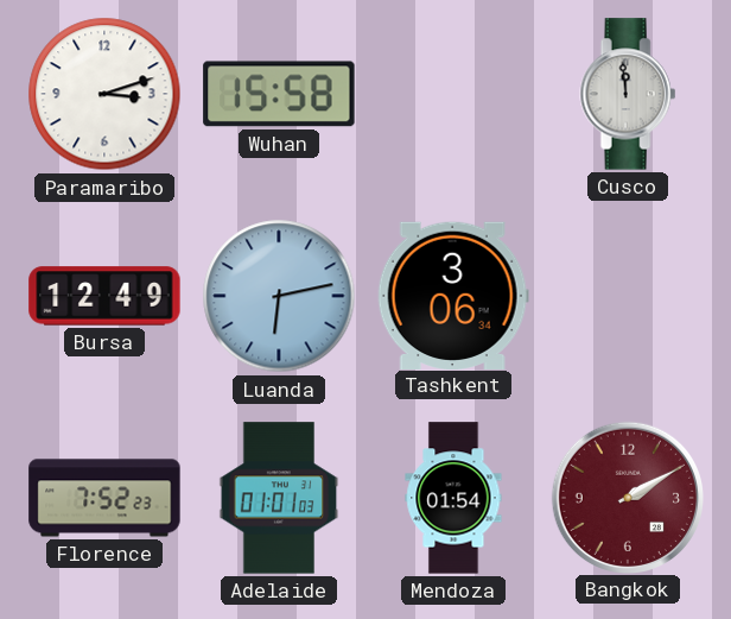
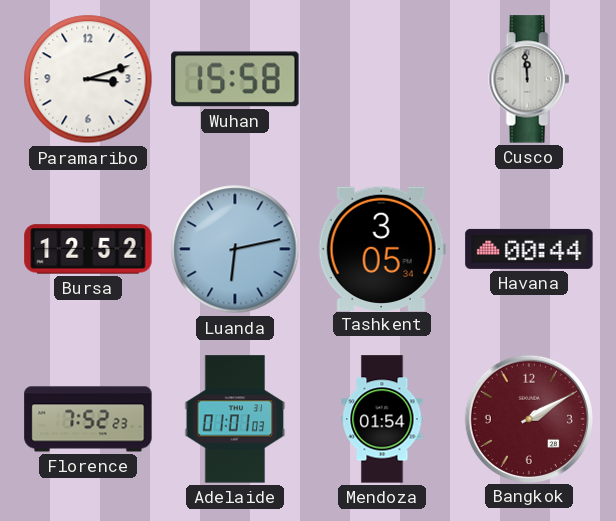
Bursa: 12:49 -> 12:52
Tashkent: 3:06 -> 3:05
Havana: none -> 00:44
